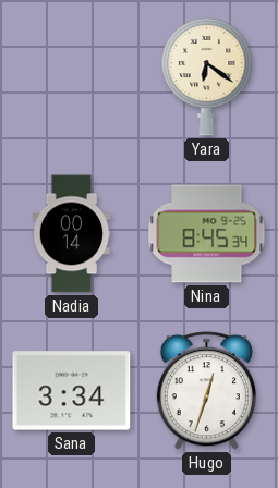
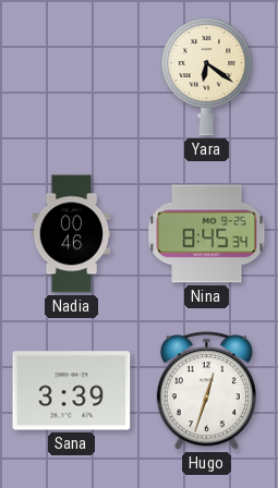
Nadia: 00:14 -> 00:46
Sana: 3:34 -> 3:39
